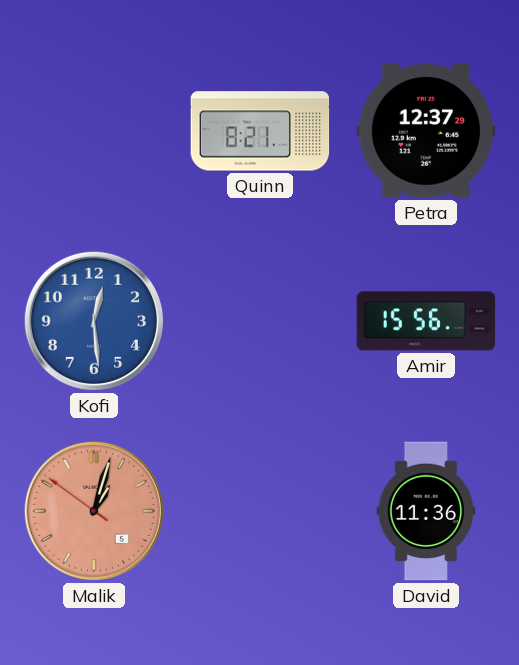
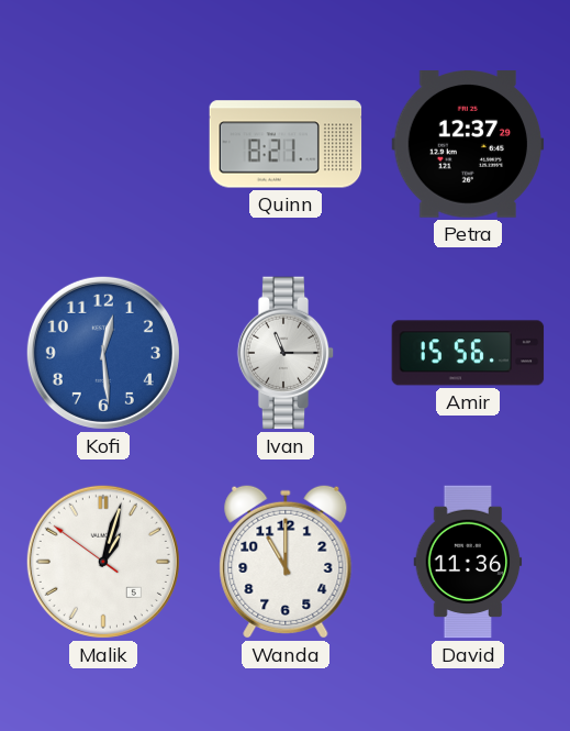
Ivan: none -> 11:15
Malik dial: salmon -> white
Wanda: none -> 11:00
